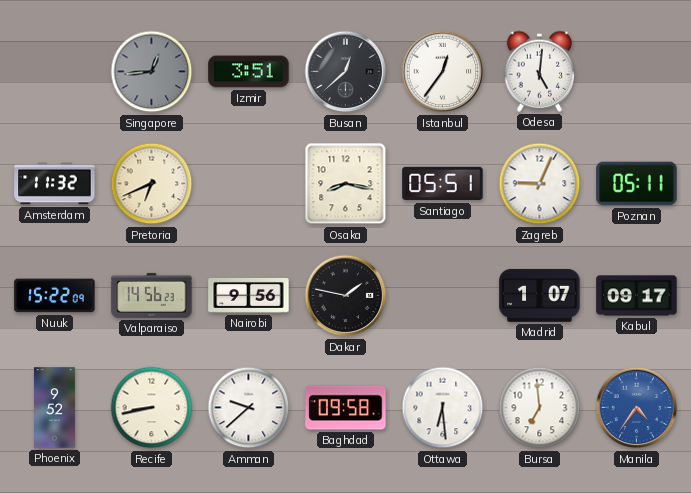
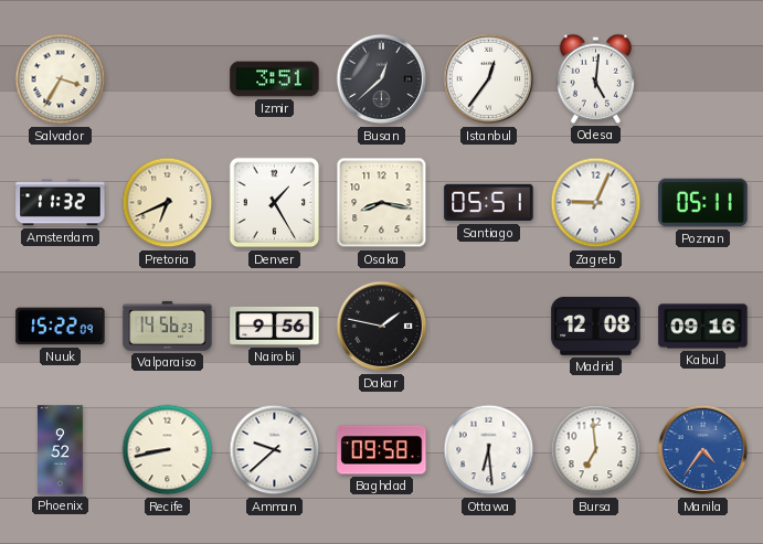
Salvador: none -> 3:35
Singapore: 12:44 -> none
Denver: none -> 1:25
Madrid: 1:07 -> 12:08
Kabul: 09:17 -> 09:16
